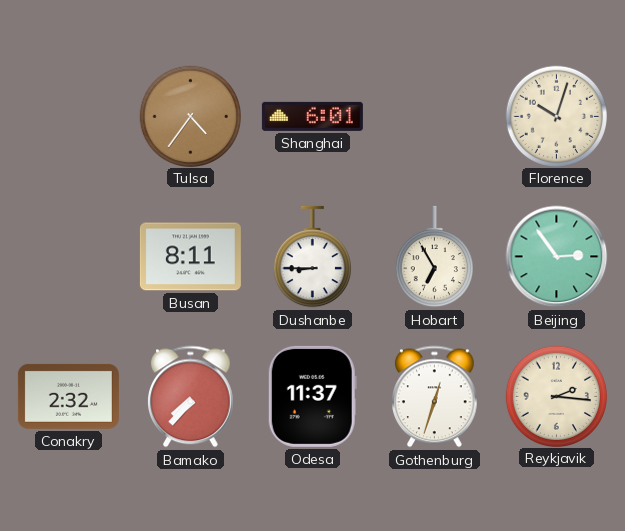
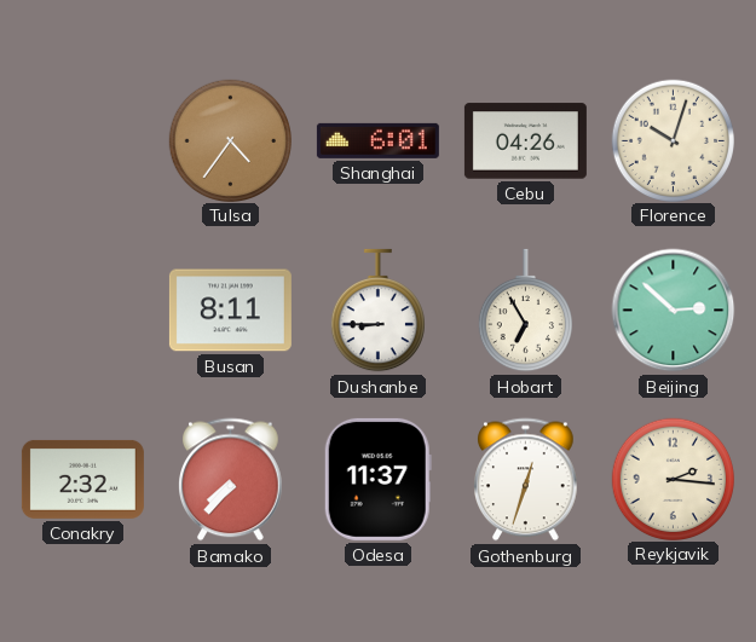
Cebu: none -> 04:26
Beijing: 2:54 -> 2:52
